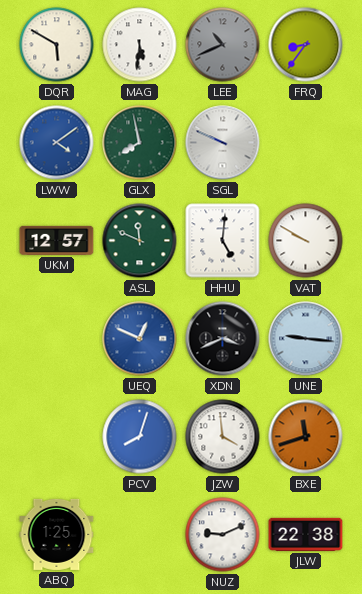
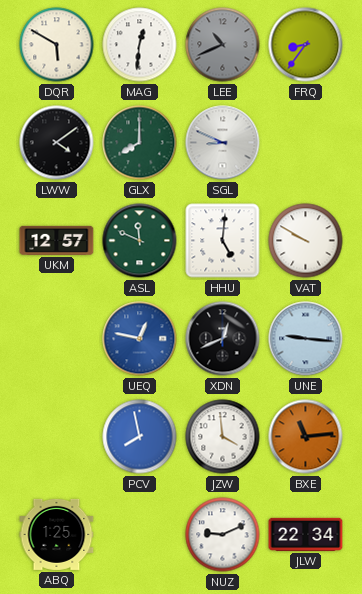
MAG: 5:31 -> 12:31
LWW dial: blue -> black
GLX: 7:58 -> 8:00
SGL: 9:49 -> 8:49
UEQ: 12:49 -> 12:47
XDN: 3:41 -> 12:41
PCV: 8:03 -> 7:58
BXE: 11:42 -> 11:14
JLW: 22:38 -> 22:34
